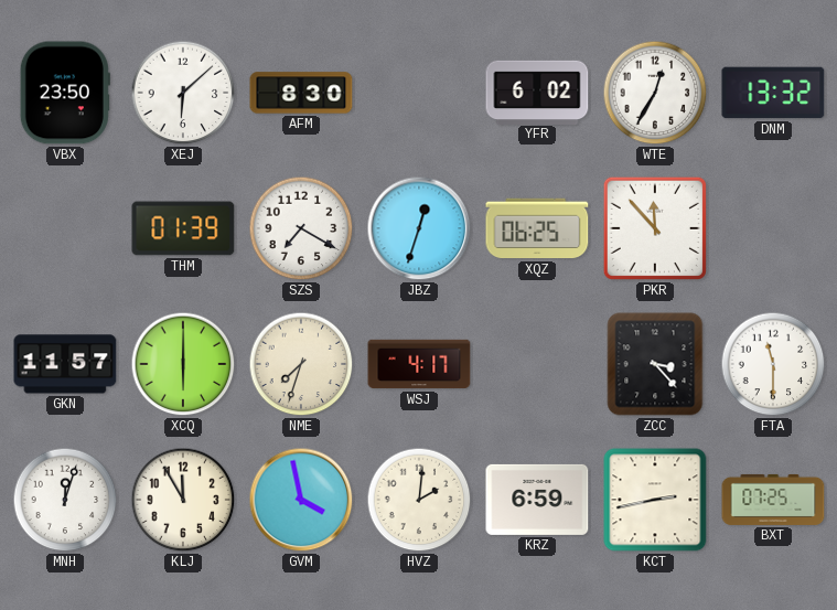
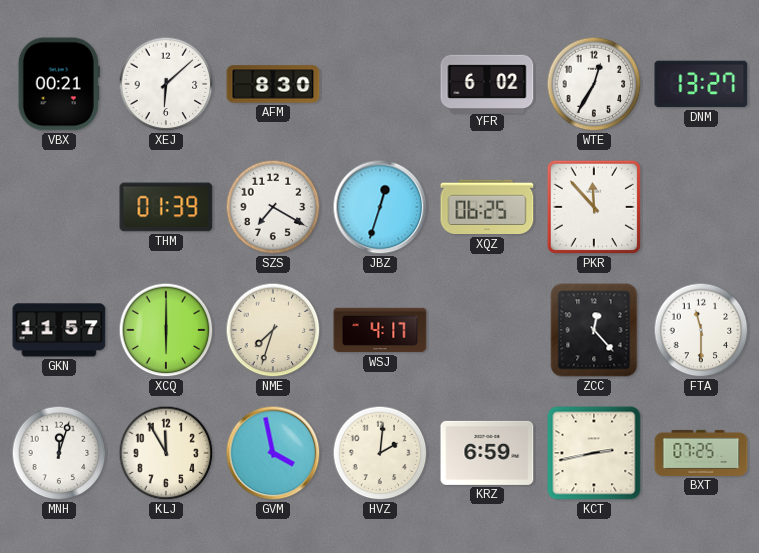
VBX: 23:50 -> 00:21
DNM: 13:32 -> 13:27
ZCC: 3:23 -> 12:23
